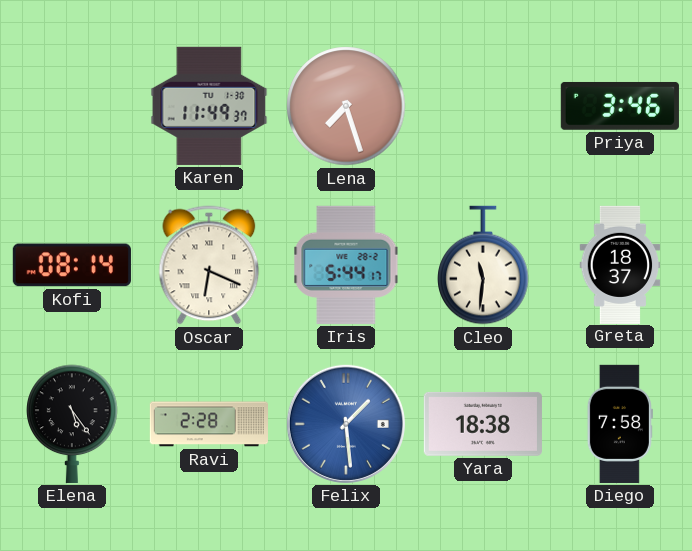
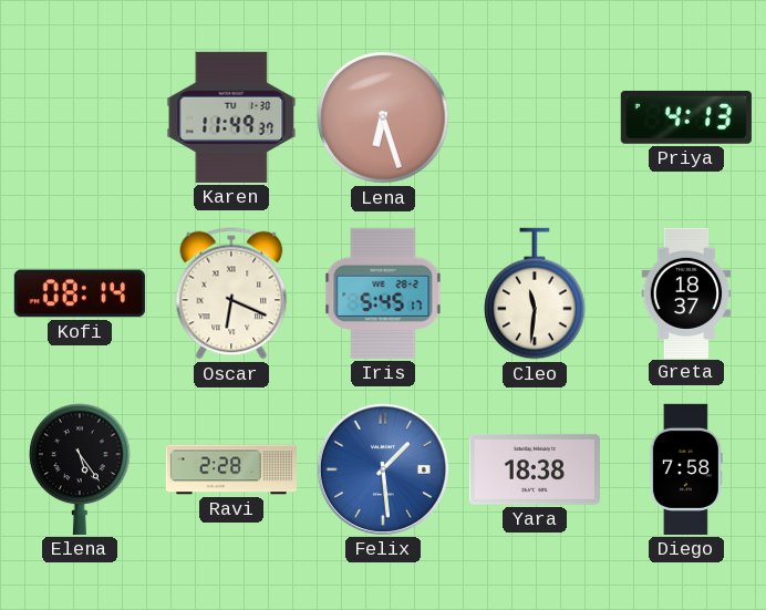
Lena: 7:27 -> 6:27
Priya: 3:46 -> 4:13
Iris: 5:44 -> 5:45
